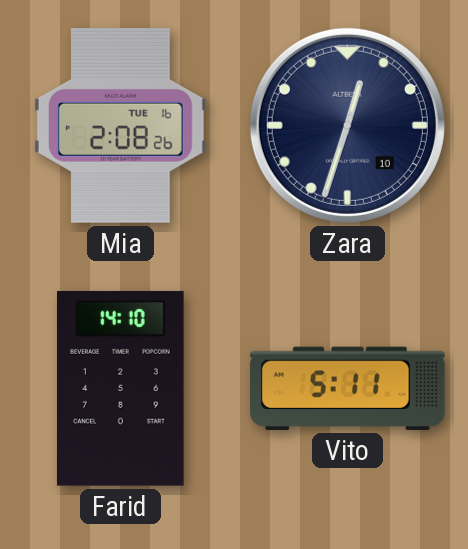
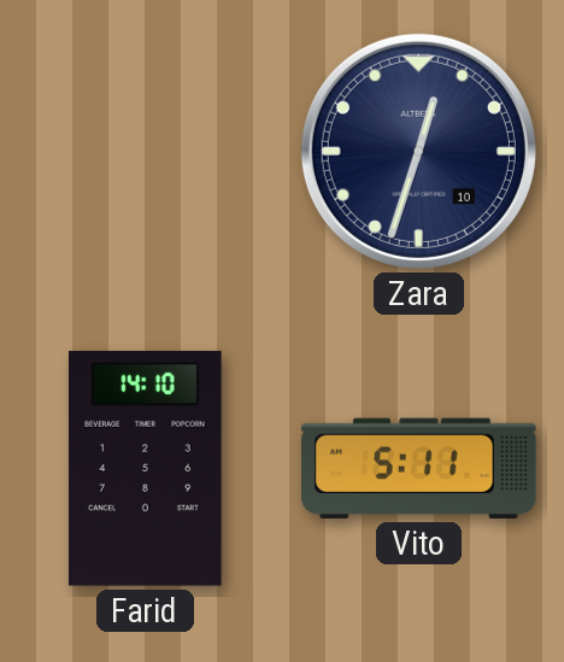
Mia: 2:08 -> none
